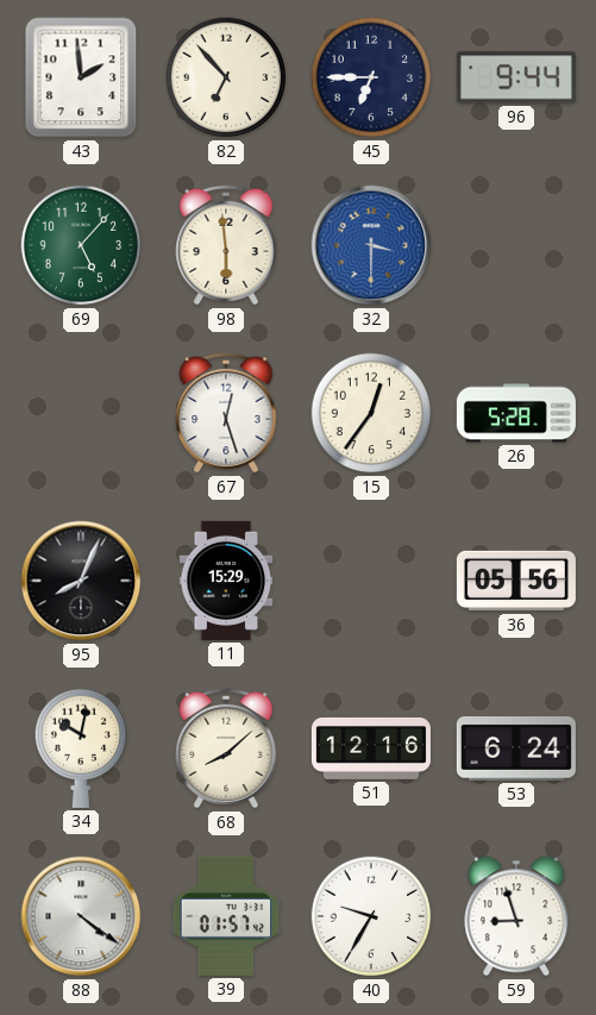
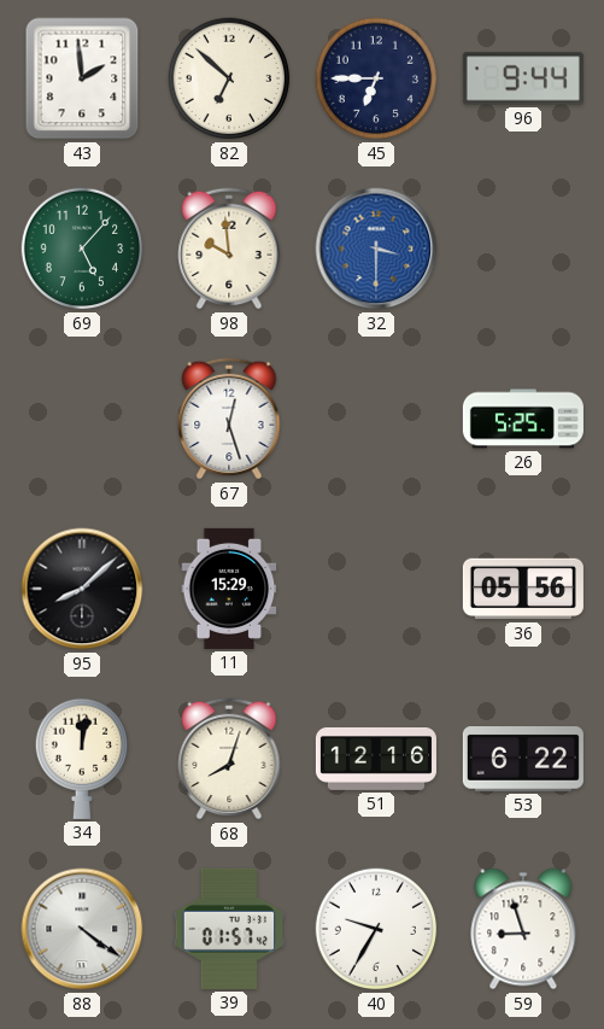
82: 6:53 -> 6:52
98: 5:59 -> 9:59
15: 12:36 -> none
26: 5:28 -> 5:25
95: 8:04 -> 8:08
34: 10:02 -> 12:02
68: 8:08 -> 8:03
53: 6:24 -> 6:22
